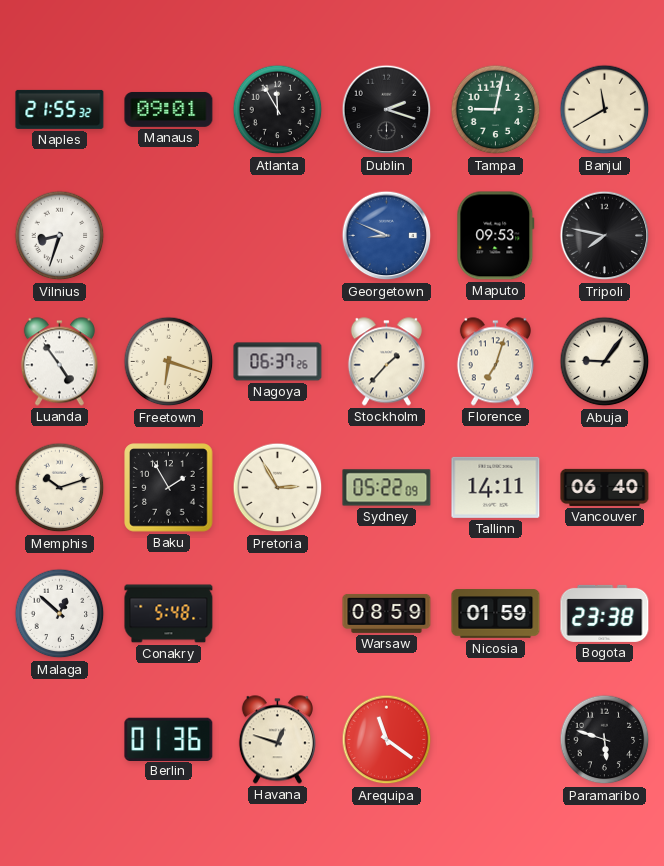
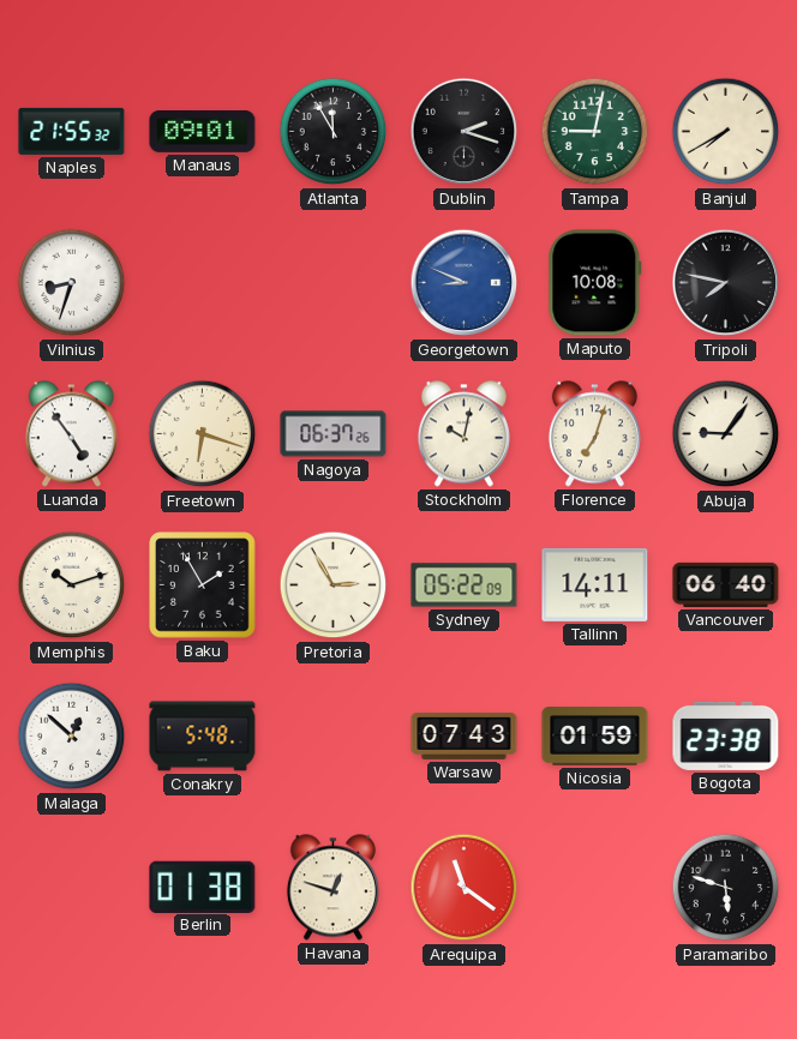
Banjul: 11:40 -> 7:40
Maputo: 09:53 -> 10:08
Stockholm: 1:37 -> 10:02
Warsaw: 08:59 -> 07:43
Berlin: 01:36 -> 01:38
